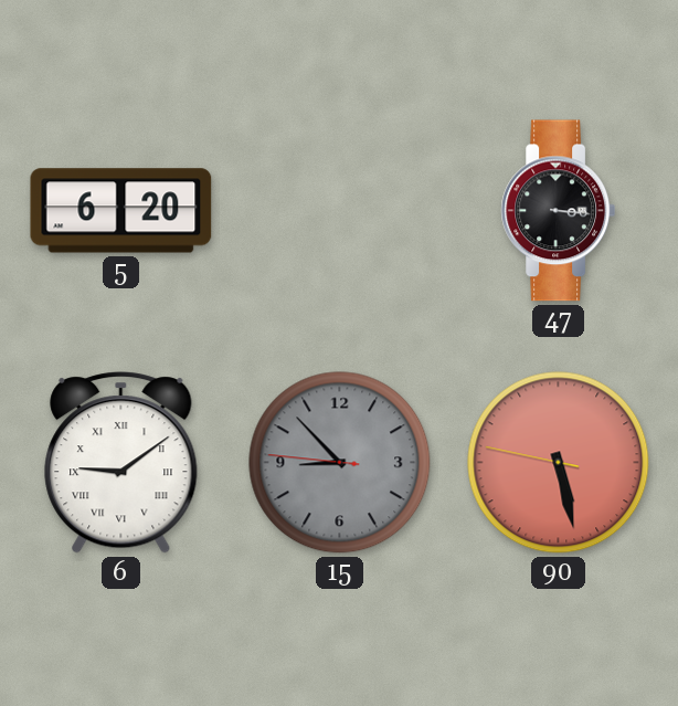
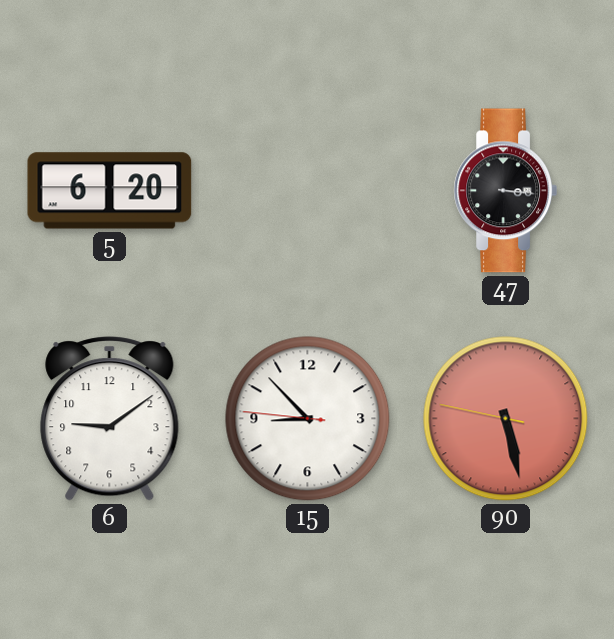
6 numerals: Roman -> Arabic
15 dial: grey -> white
